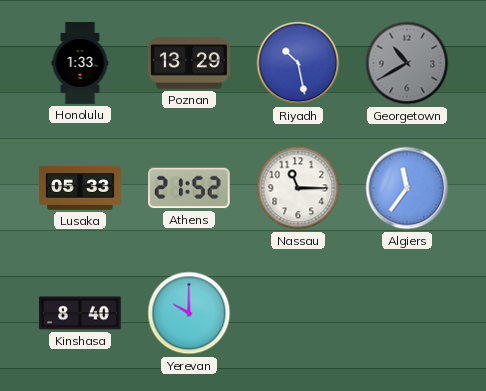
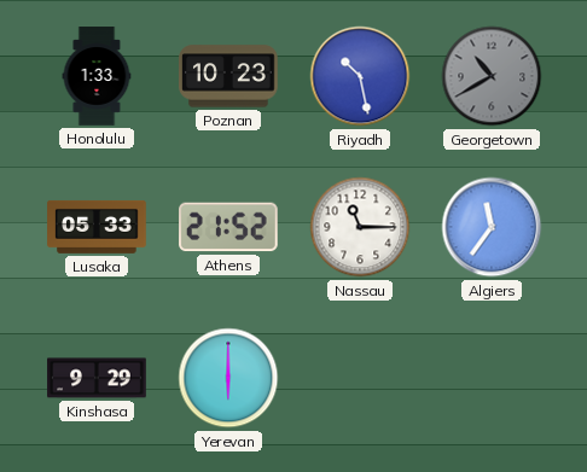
Poznan: 13:29 -> 10:23
Kinshasa: 8:40 -> 9:29
Yerevan: 10:00 -> 6:00
